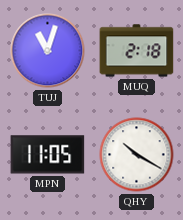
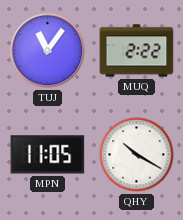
TUJ: 11:03 -> 11:06
MUQ: 2:18 -> 2:22
